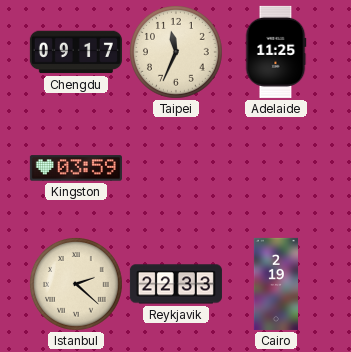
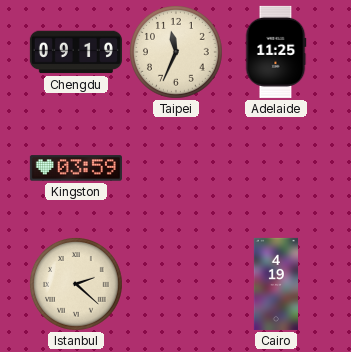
Chengdu: 09:17 -> 09:19
Reykjavik: 22:33 -> none
Cairo: 2:19 -> 4:19
